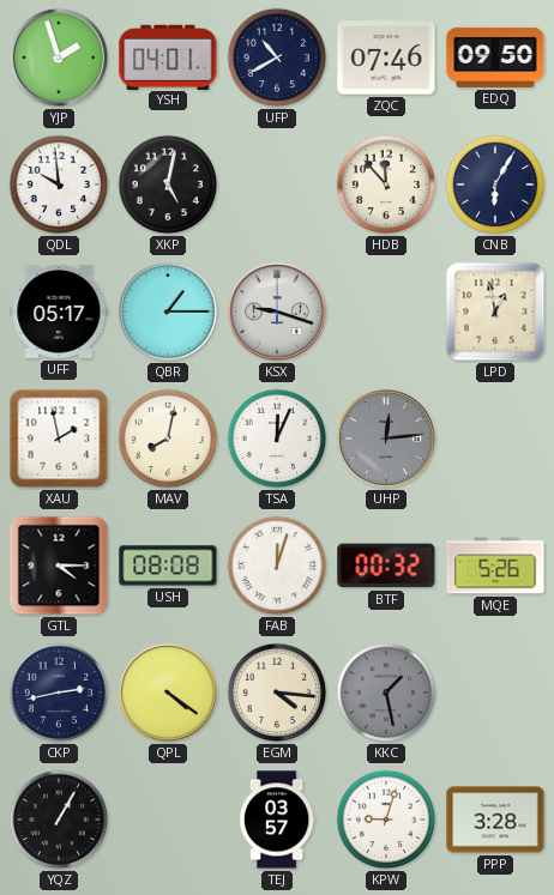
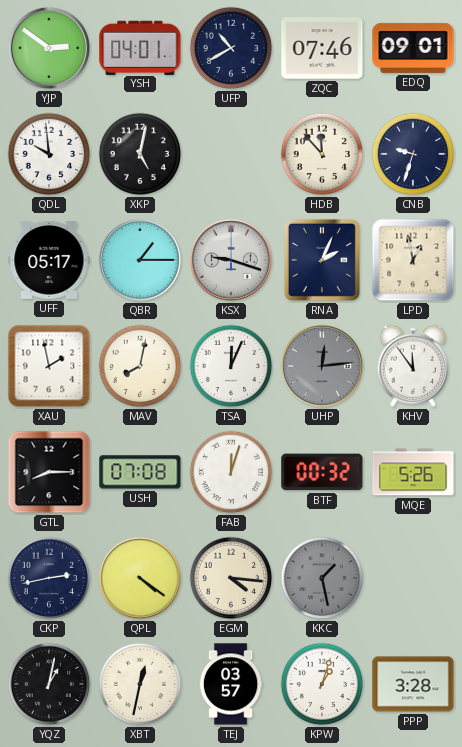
YJP: 1:57 -> 2:51
EDQ: 09:50 -> 09:01
CNB: 6:05 -> 9:33
RNA: none -> 2:04
KHV: none -> 11:54
GTL: 4:15 -> 8:15
USH: 08:08 -> 07:08
YQZ: 1:05 -> 1:02
XBT: none -> 12:32
KPW: 9:03 -> 1:03
